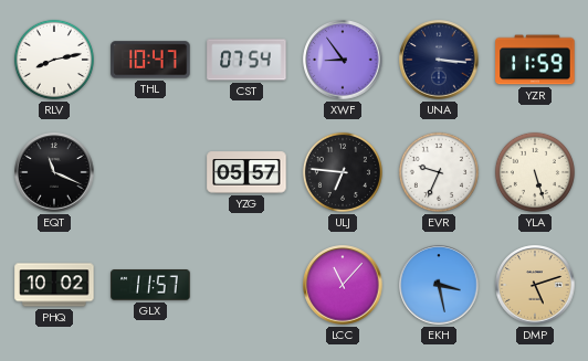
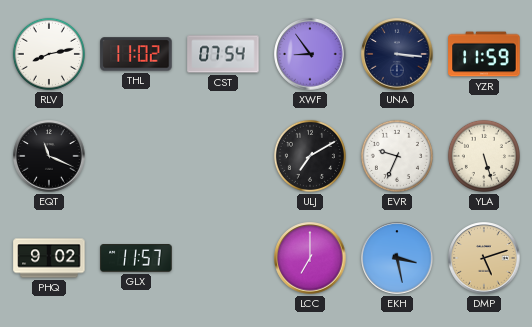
THL: 10:47 -> 11:02
YZG: 05:57 -> none
ULJ: 6:46 -> 7:10
PHQ: 10:02 -> 9:02
LCC: 11:07 -> 7:00
